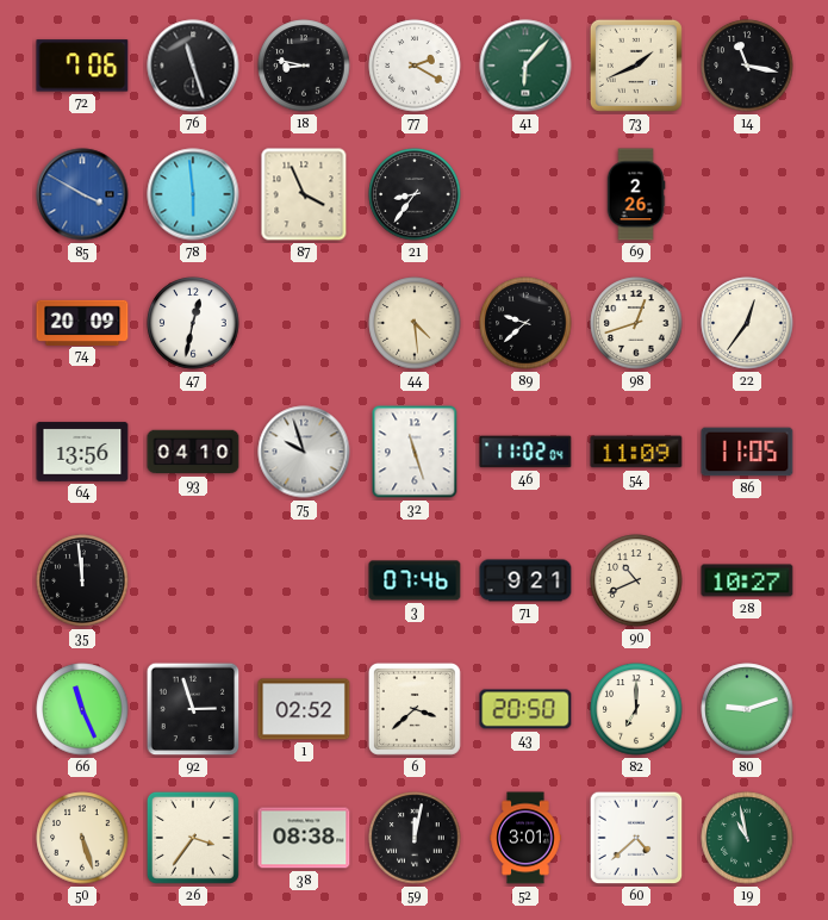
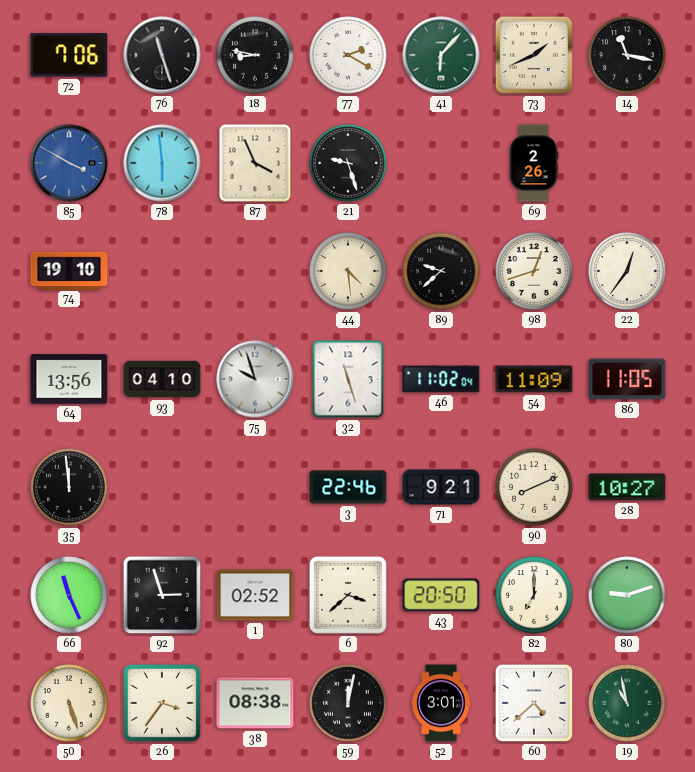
21: 8:36 -> 9:27
74: 20:09 -> 19:10
47: 12:32 -> none
3: 07:46 -> 22:46
90: 10:41 -> 8:11
